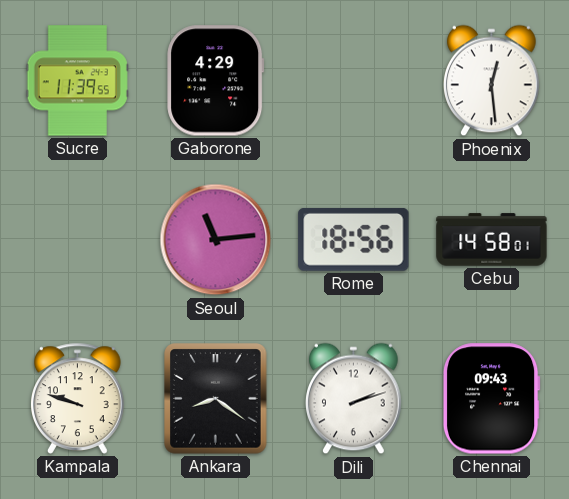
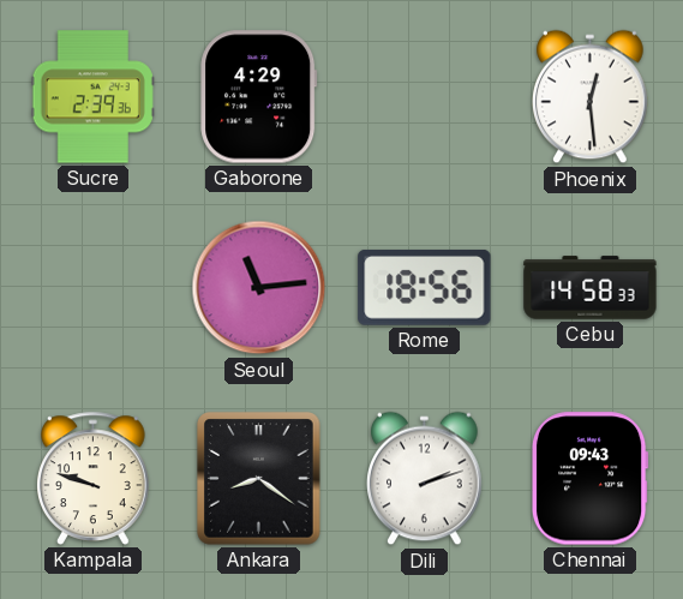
Sucre: 11:39 -> 2:39
Cebu: 14:58:01 -> 14:58:33
